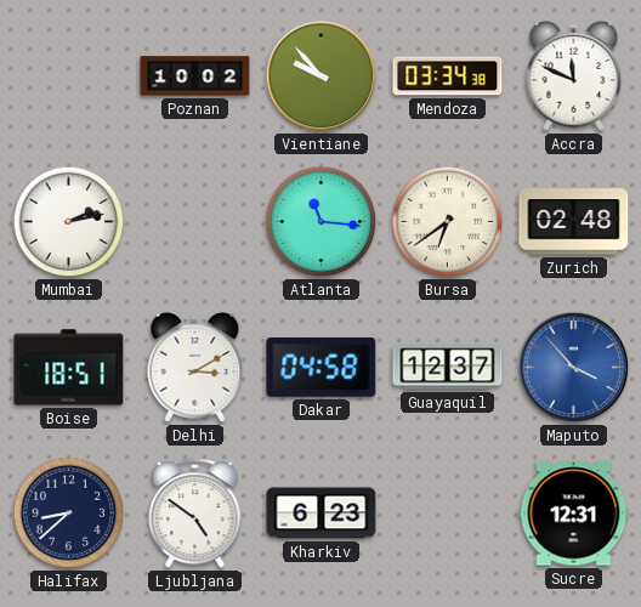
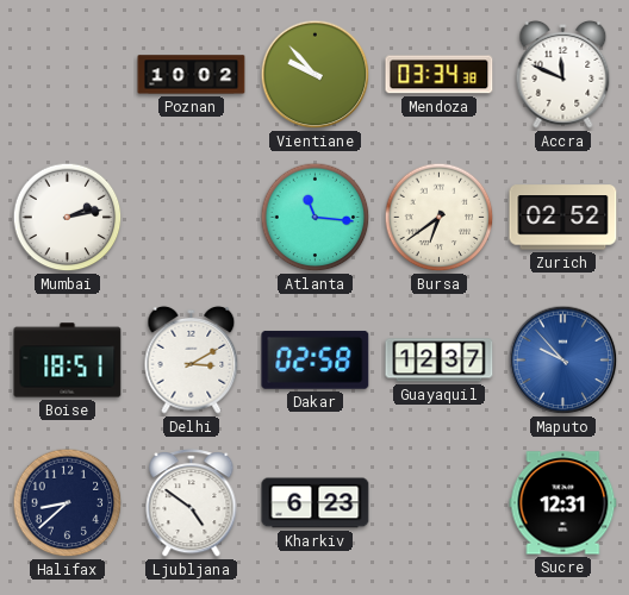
Zurich: 02:48 -> 02:52
Dakar: 04:58 -> 02:58
Maputo: 3:53 -> 9:53
